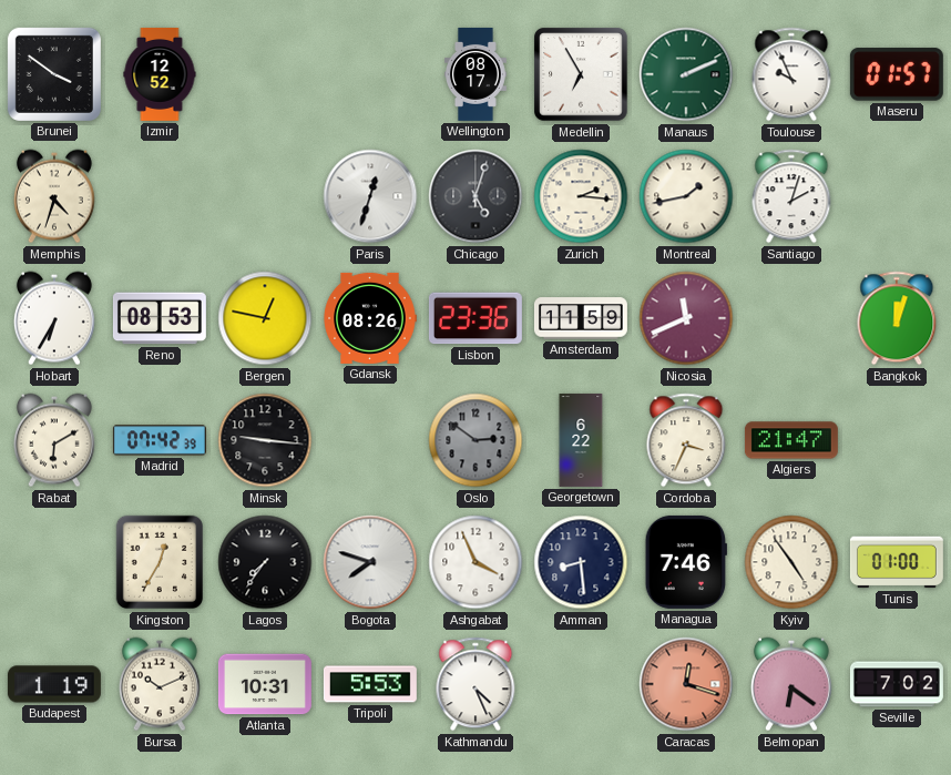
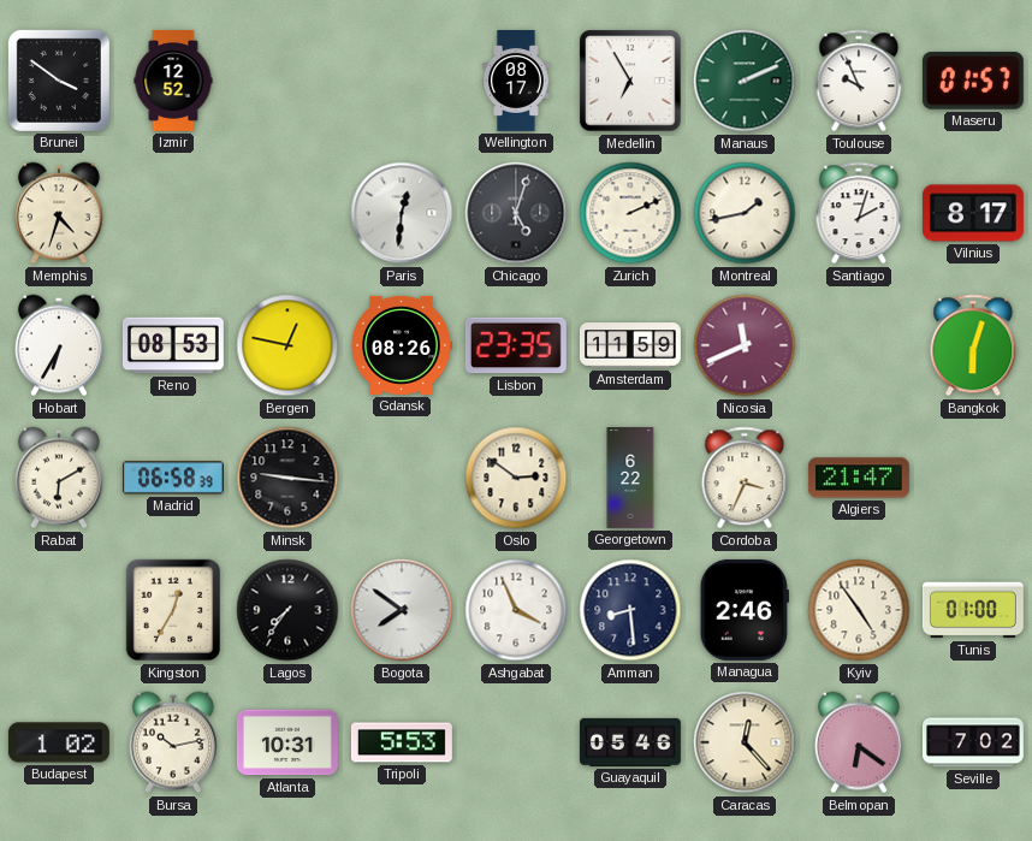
Paris: 12:33 -> 12:31
Zurich: 2:16 -> 2:11
Vilnius: none -> 8:17
Lisbon: 23:36 -> 23:35
Bangkok: 12:03 -> 6:03
Madrid: 07:42 -> 06:58
Oslo dial: grey -> cream
Bogota: 7:48 -> 7:51
Managua: 7:46 -> 2:46
Budapest: 1:19 -> 1:02
Bursa: 10:11 -> 10:13
Kathmandu: 4:26 -> none
Guayaquil: none -> 05:46
Caracas: 12:18 -> 12:23
Caracas dial: salmon -> cream
